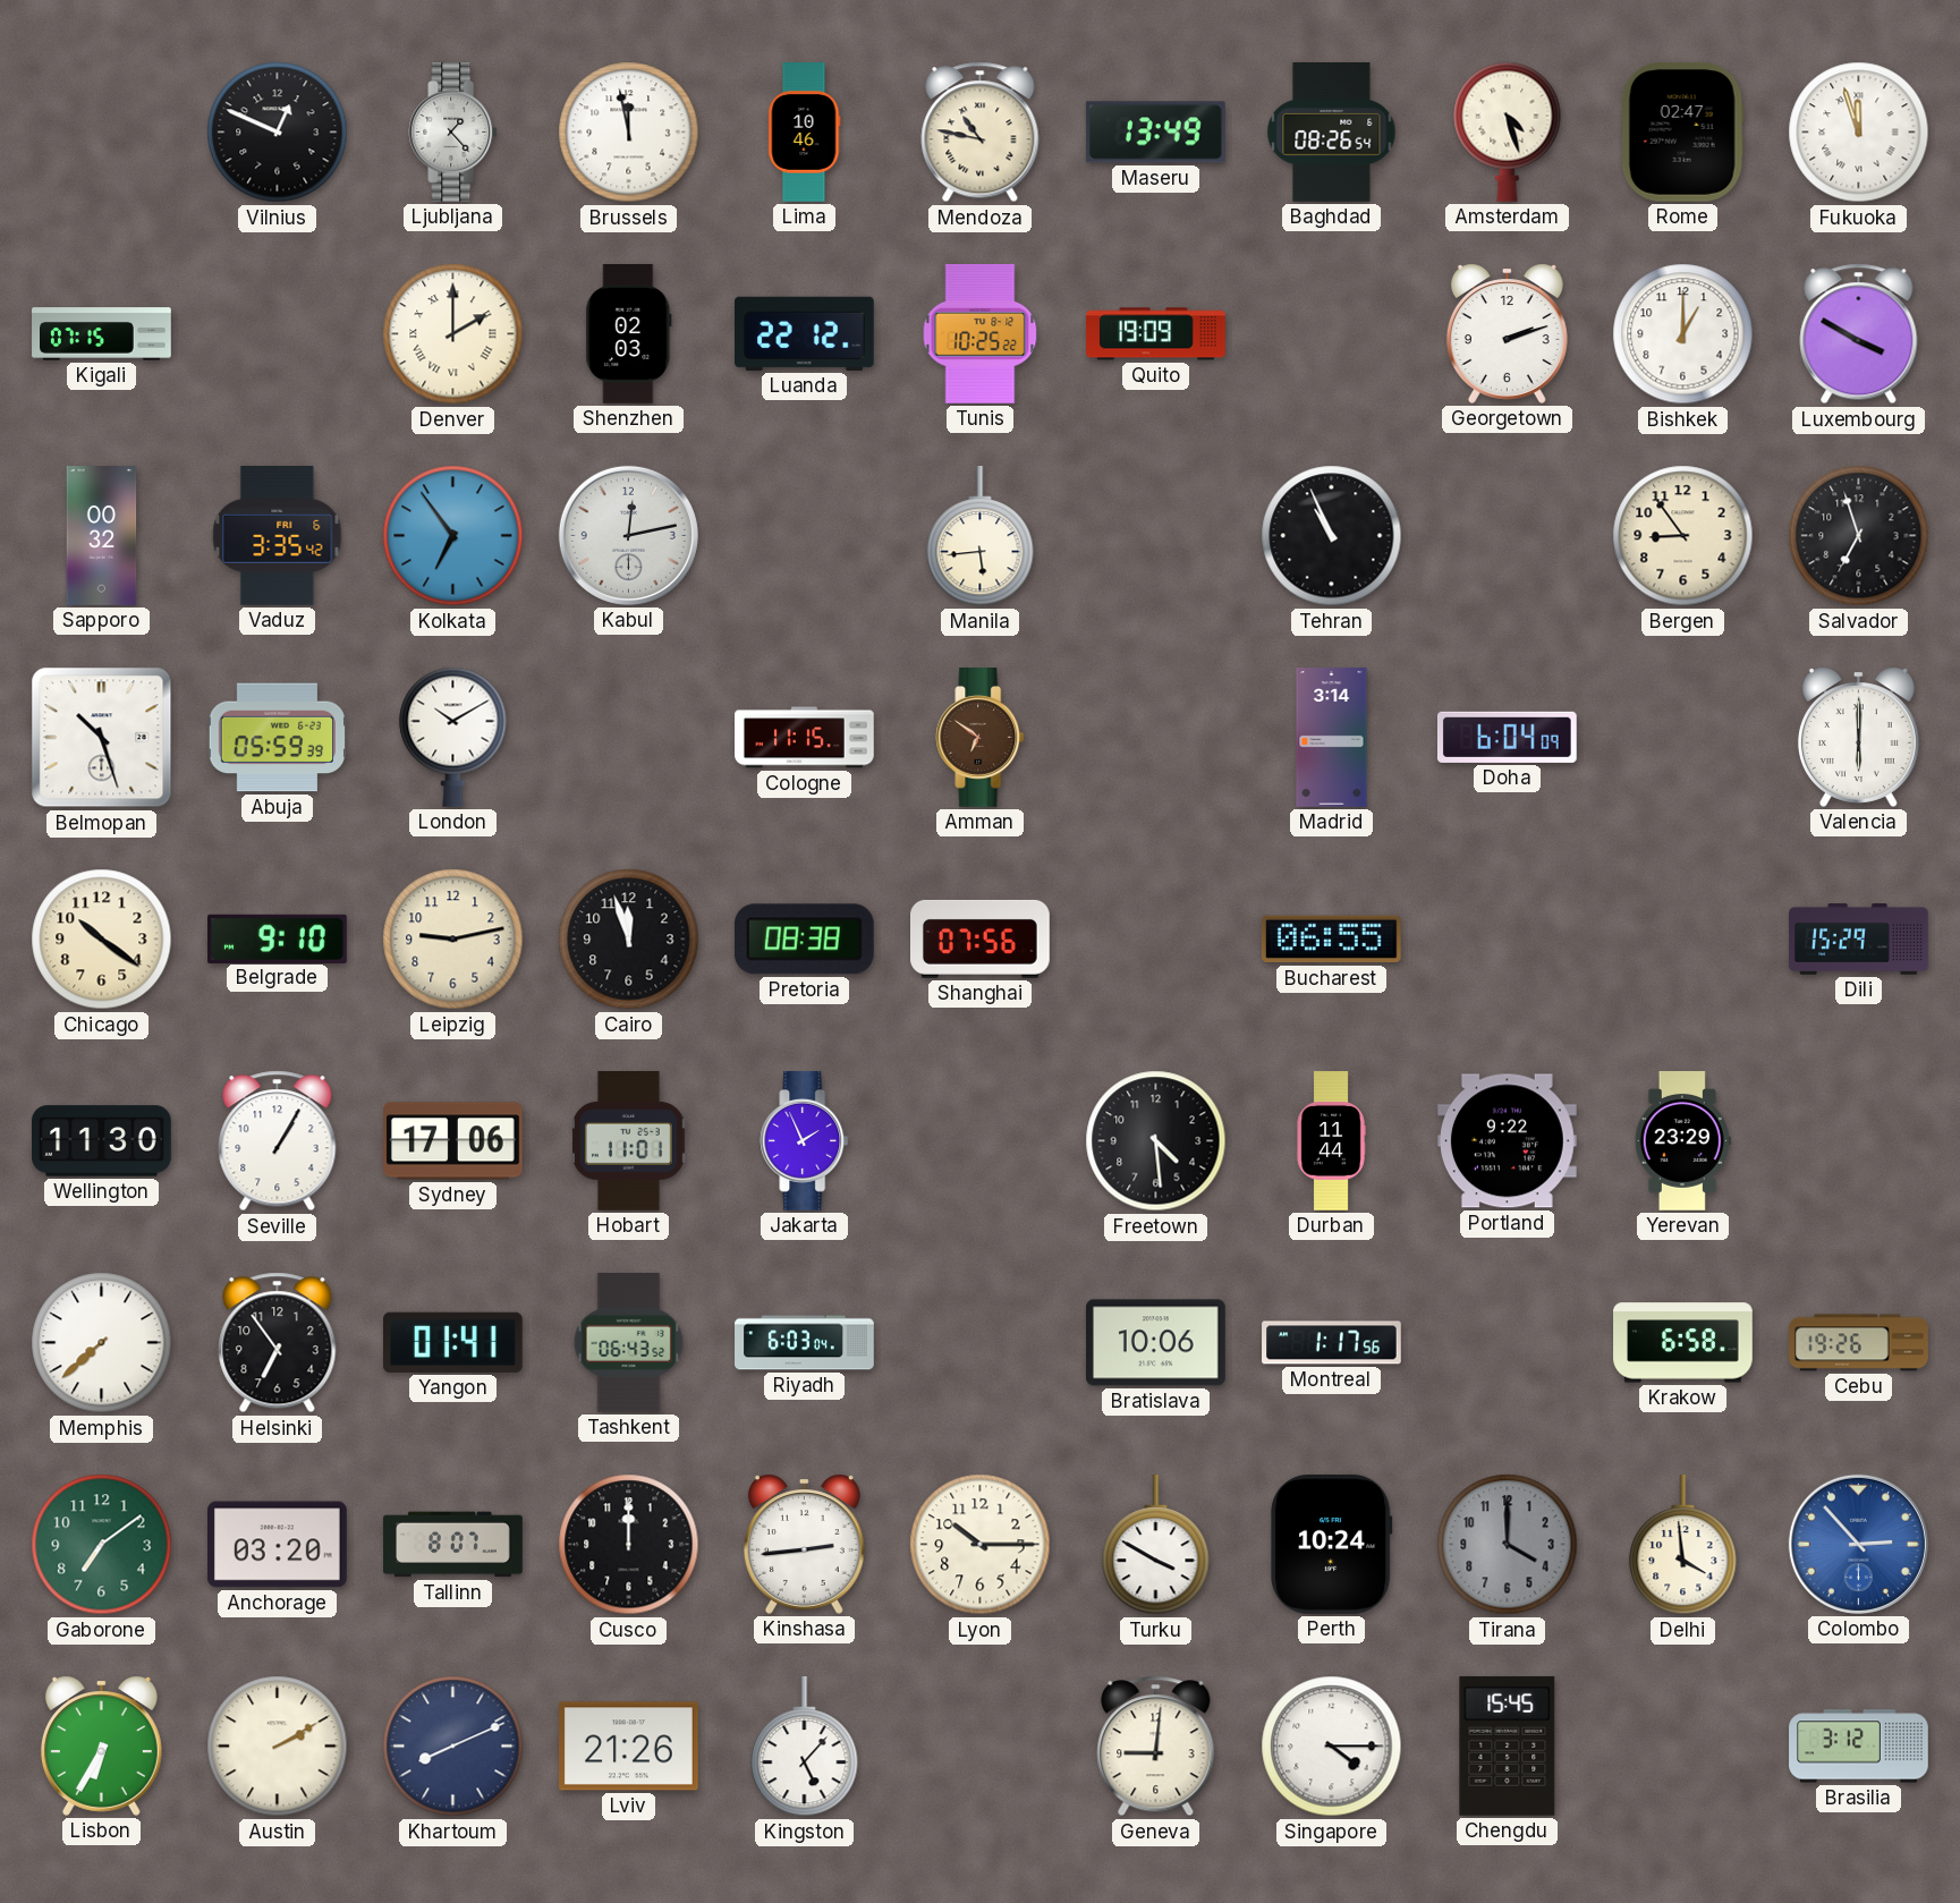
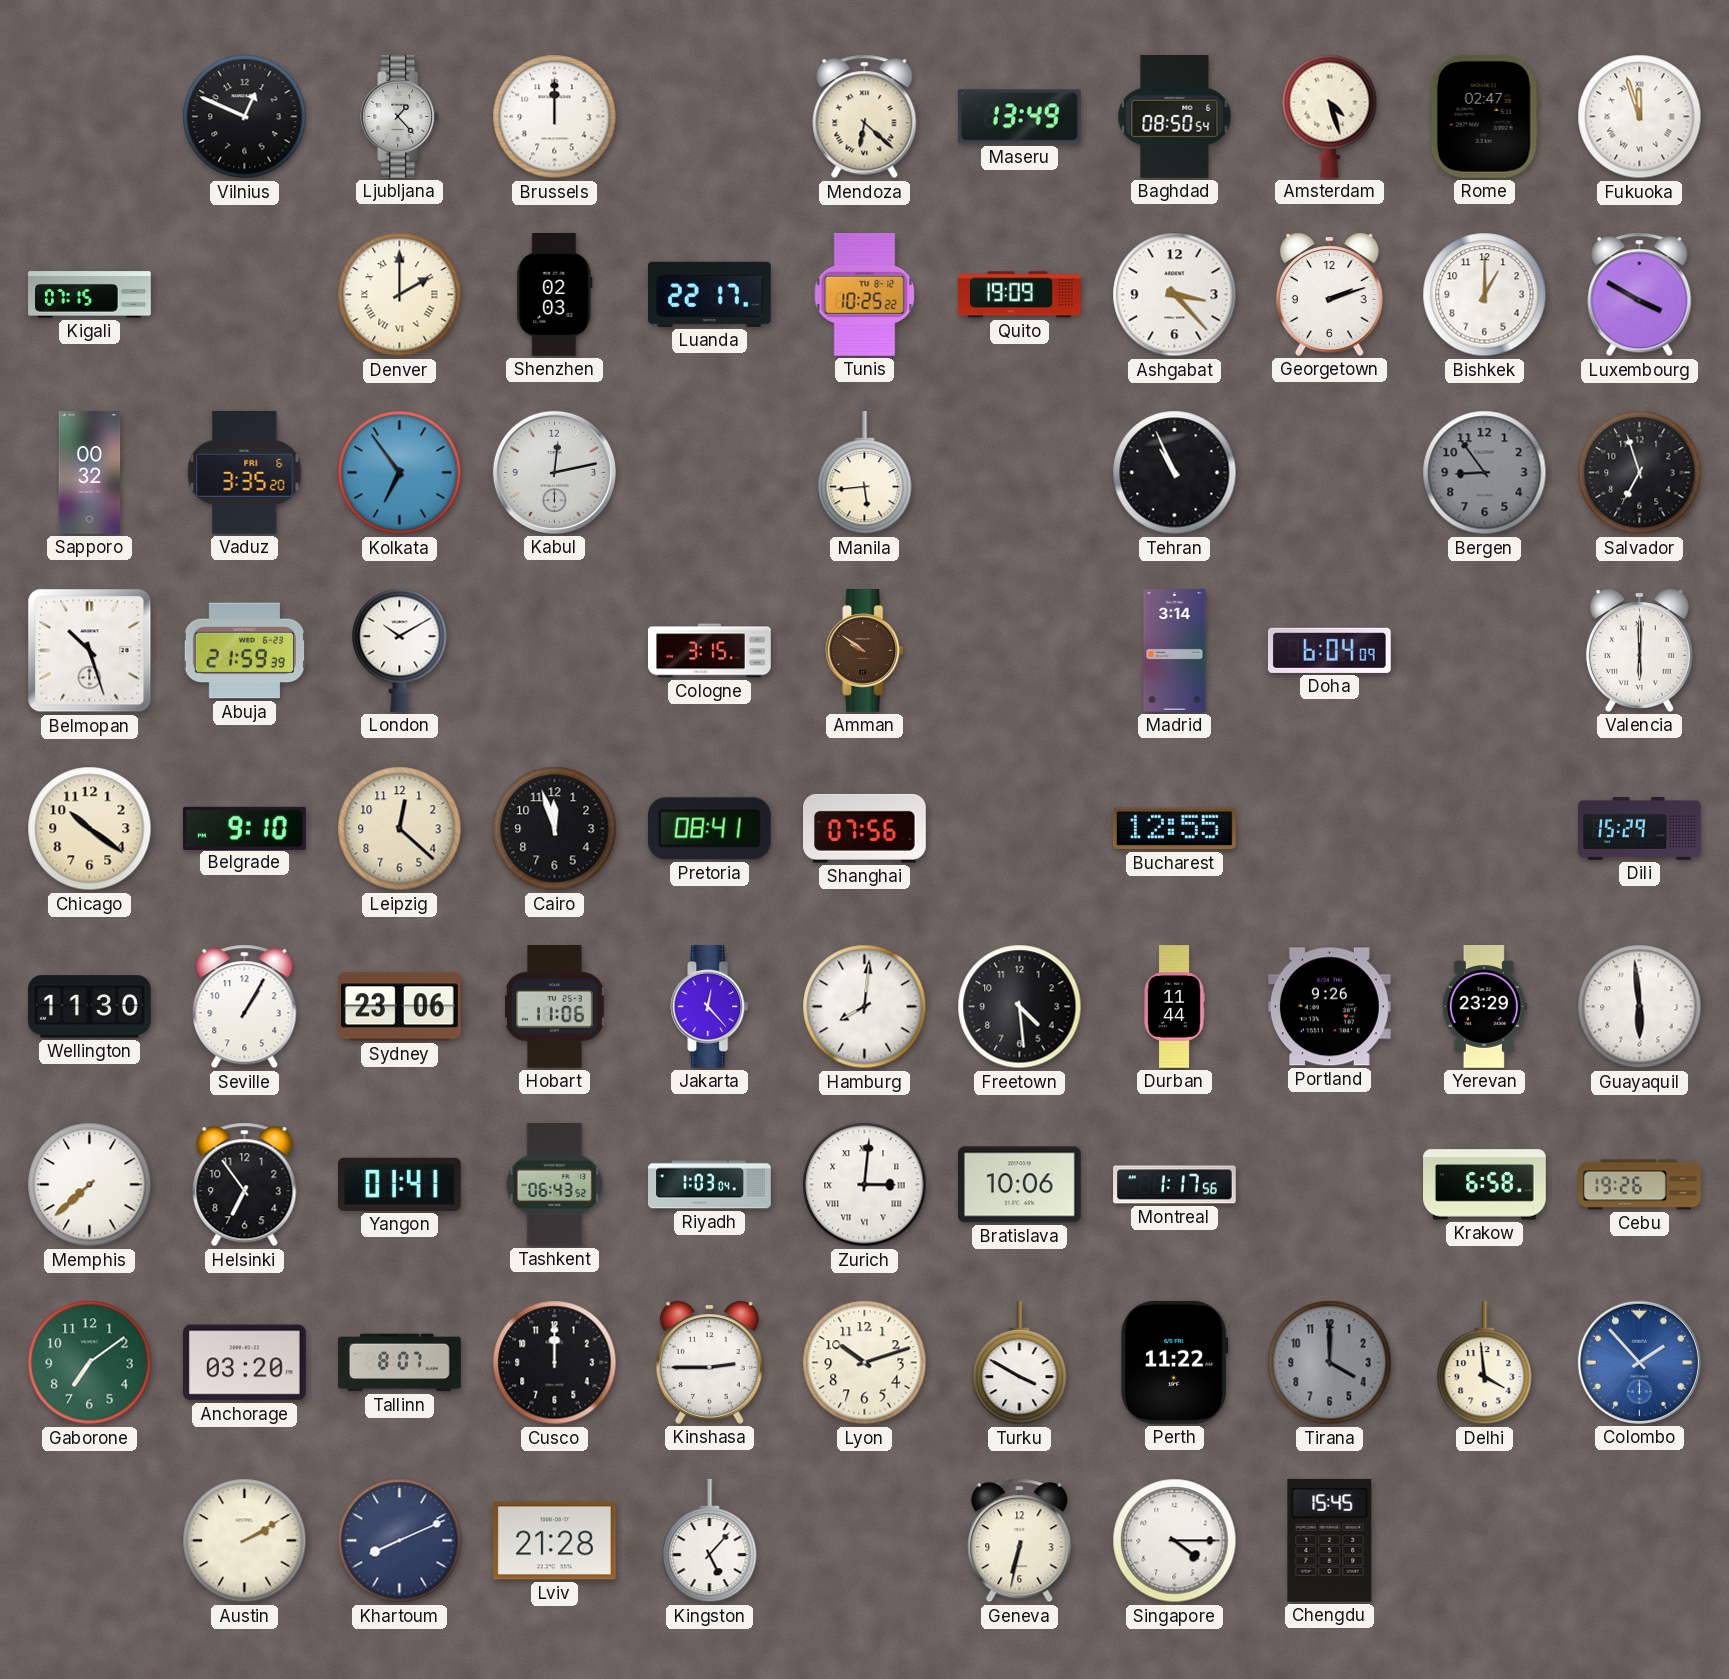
Brussels: 11:58 -> 12:00
Lima: 10:46 -> none
Mendoza: 10:47 -> 6:22
Baghdad: 08:26 -> 08:50
Luanda: 22:12 -> 22:17
Ashgabat: none -> 3:23
Vaduz: 3:35:42 -> 3:35:20
Bergen dial: cream -> grey
Abuja: 05:59 -> 21:59
Cologne: 11:15 -> 3:15
Amman: 6:51 -> 9:51
Leipzig: 9:13 -> 12:22
Pretoria: 08:38 -> 08:41
Bucharest: 06:55 -> 12:55
Sydney: 17:06 -> 23:06
Hobart: 11:01 -> 11:06
Jakarta: 1:56 -> 12:23
Hamburg: none -> 8:01
Portland: 9:22 -> 9:26
Guayaquil: none -> 5:59
Riyadh: 6:03 -> 1:03
Zurich: none -> 3:01
Kinshasa: 2:44 -> 2:45
Lyon: 10:15 -> 10:12
Perth: 10:24 -> 11:22
Colombo: 2:53 -> 1:53
Lisbon: 6:35 -> none
Lviv: 21:26 -> 21:28
Geneva: 9:01 -> 6:32
Brasilia: 3:12 -> none
